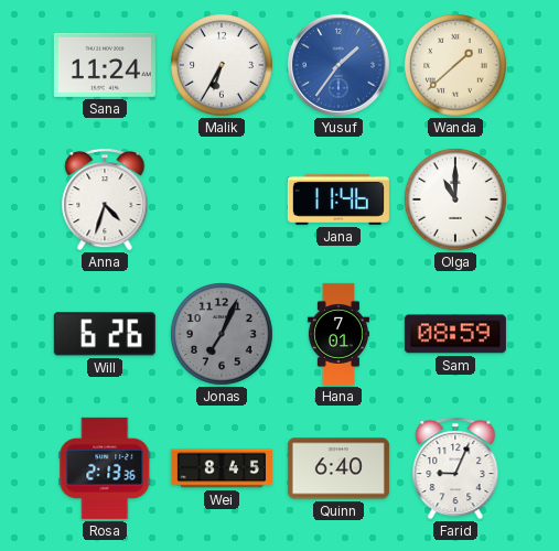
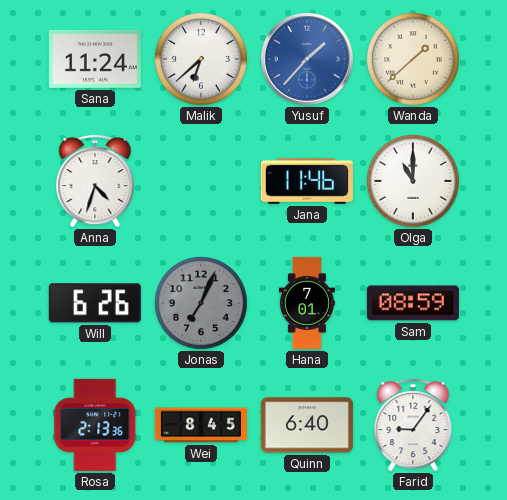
Malik: 6:35 -> 6:38
Yusuf: 1:36 -> 1:37
Farid: 9:04 -> 9:06
